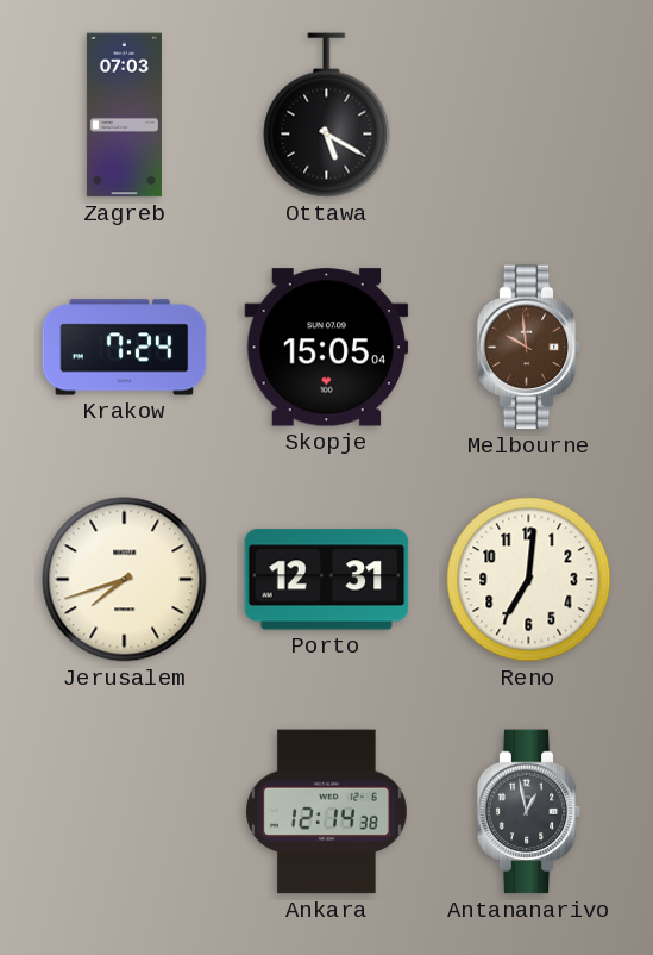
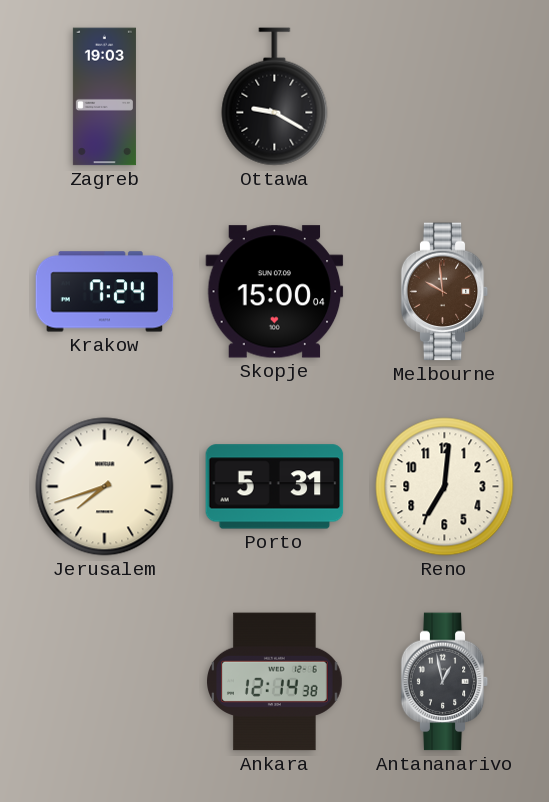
Zagreb: 07:03 -> 19:03
Ottawa: 5:20 -> 9:20
Skopje: 15:05 -> 15:00
Porto: 12:31 -> 5:31
